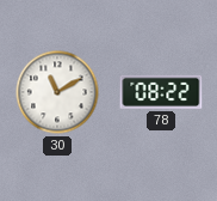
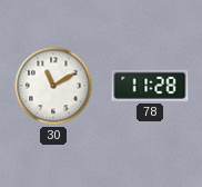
78: 08:22 -> 11:28
